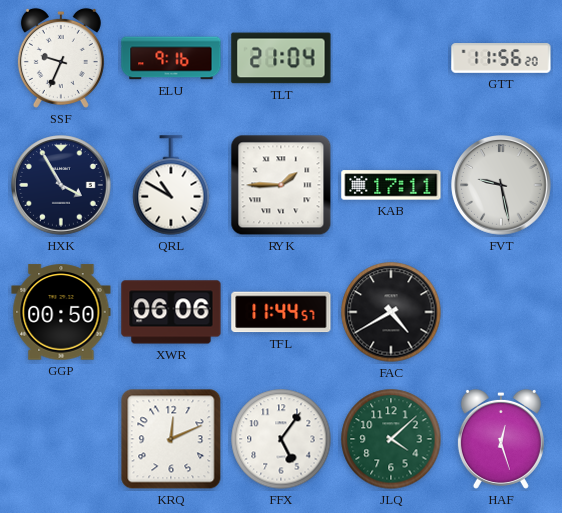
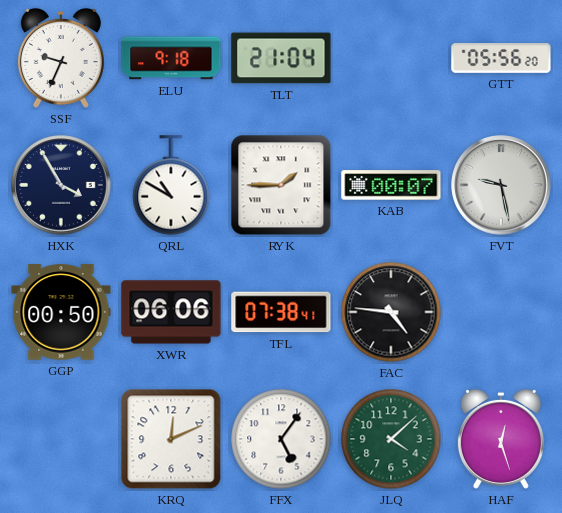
ELU: 9:16 -> 9:18
GTT: 11:56 -> 05:56
KAB: 17:11 -> 00:07
TFL: 11:44 -> 07:38
FAC: 4:40 -> 4:46
